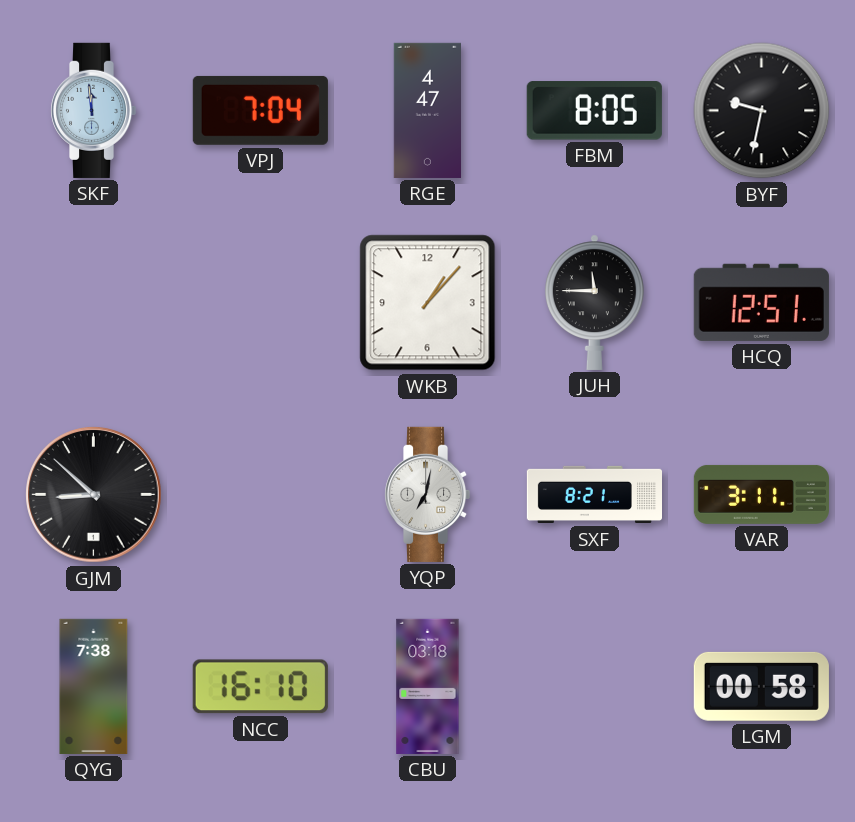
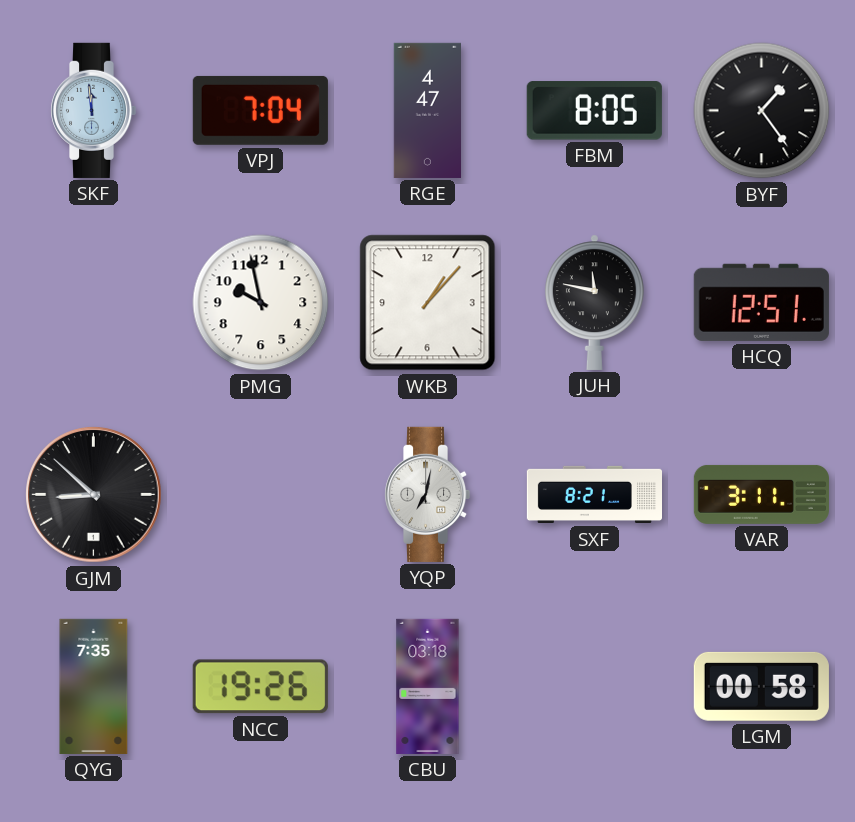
BYF: 9:32 -> 1:24
PMG: none -> 9:58
JUH: 11:45 -> 11:47
QYG: 7:38 -> 7:35
NCC: 16:10 -> 19:26
